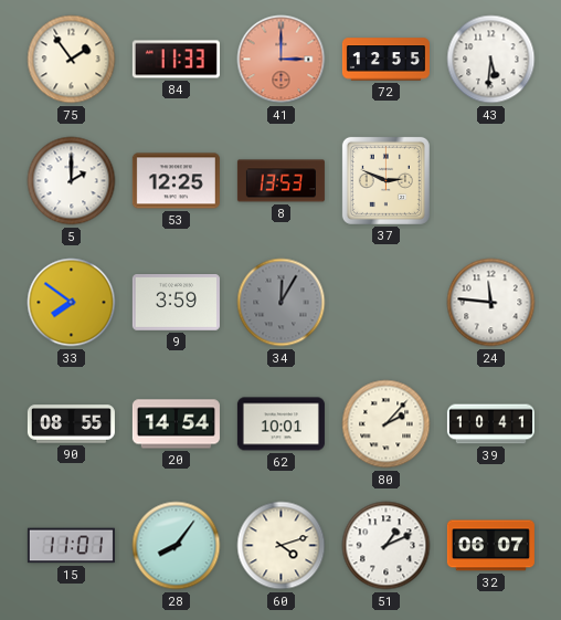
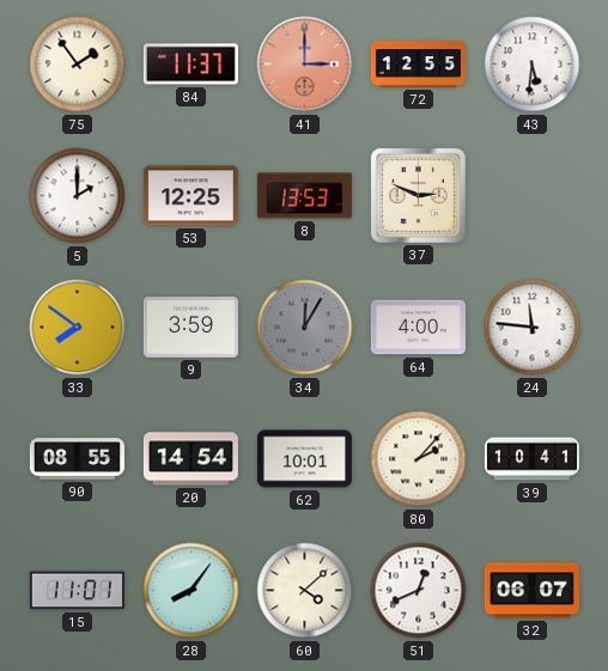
84: 11:33 -> 11:37
64: none -> 4:00
60: 4:12 -> 4:08
51: 1:11 -> 12:41
